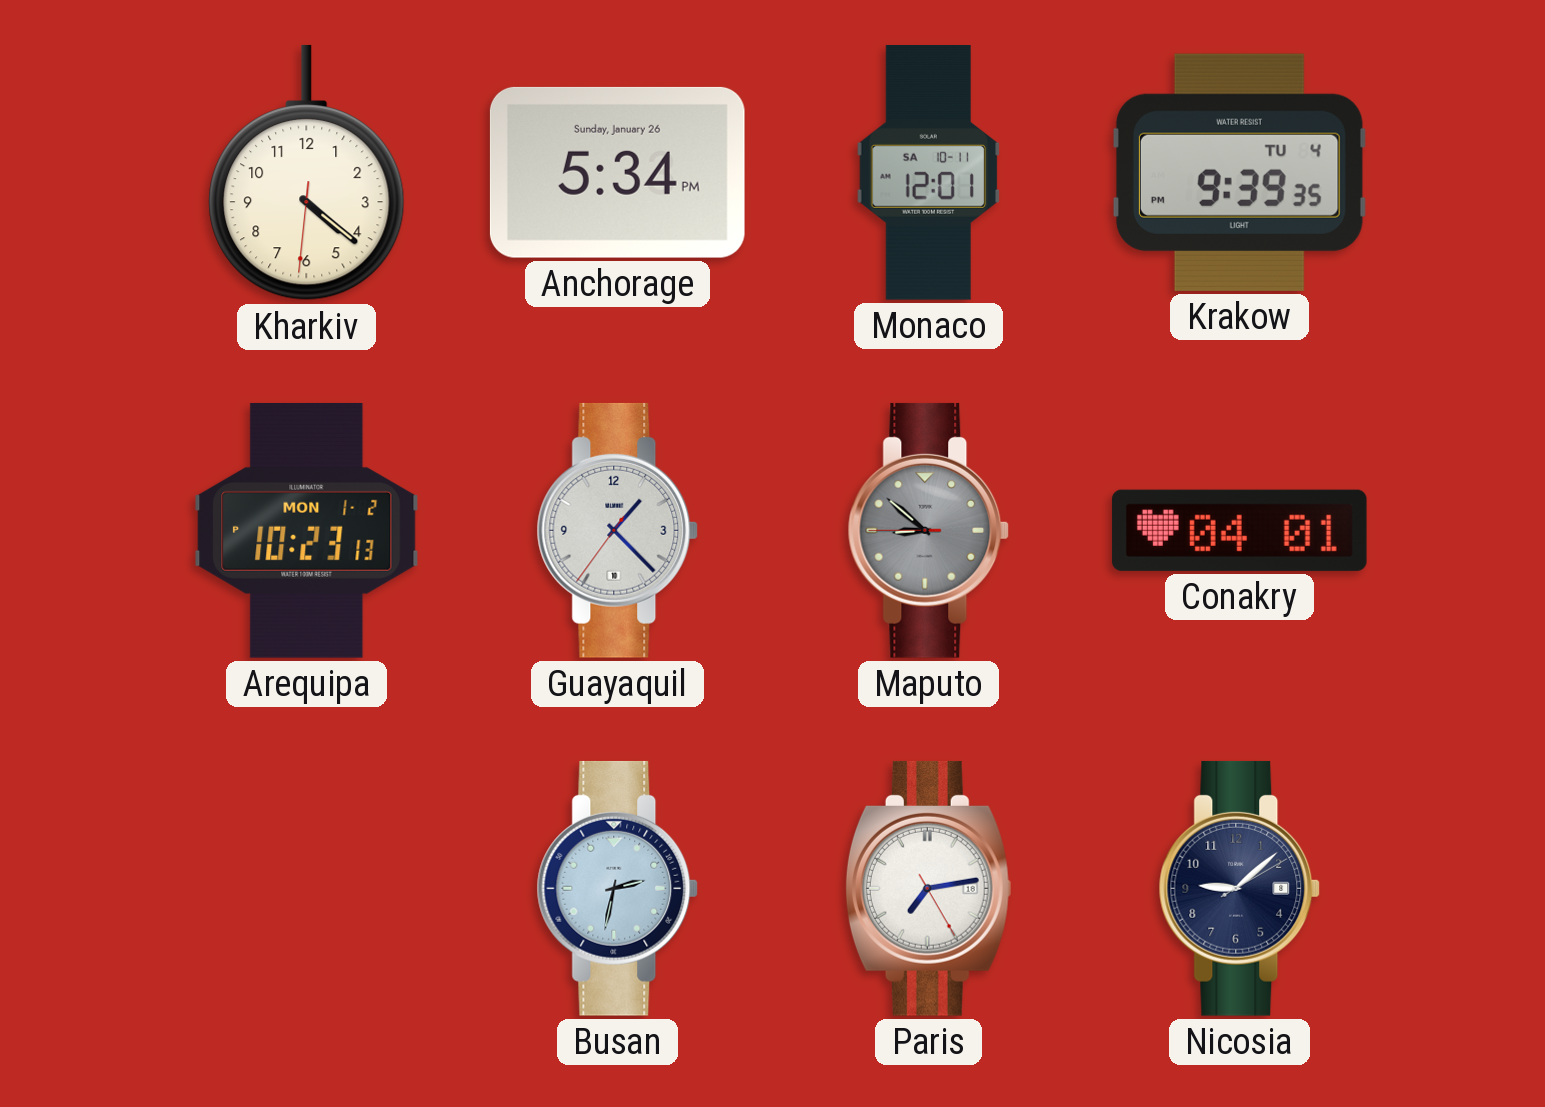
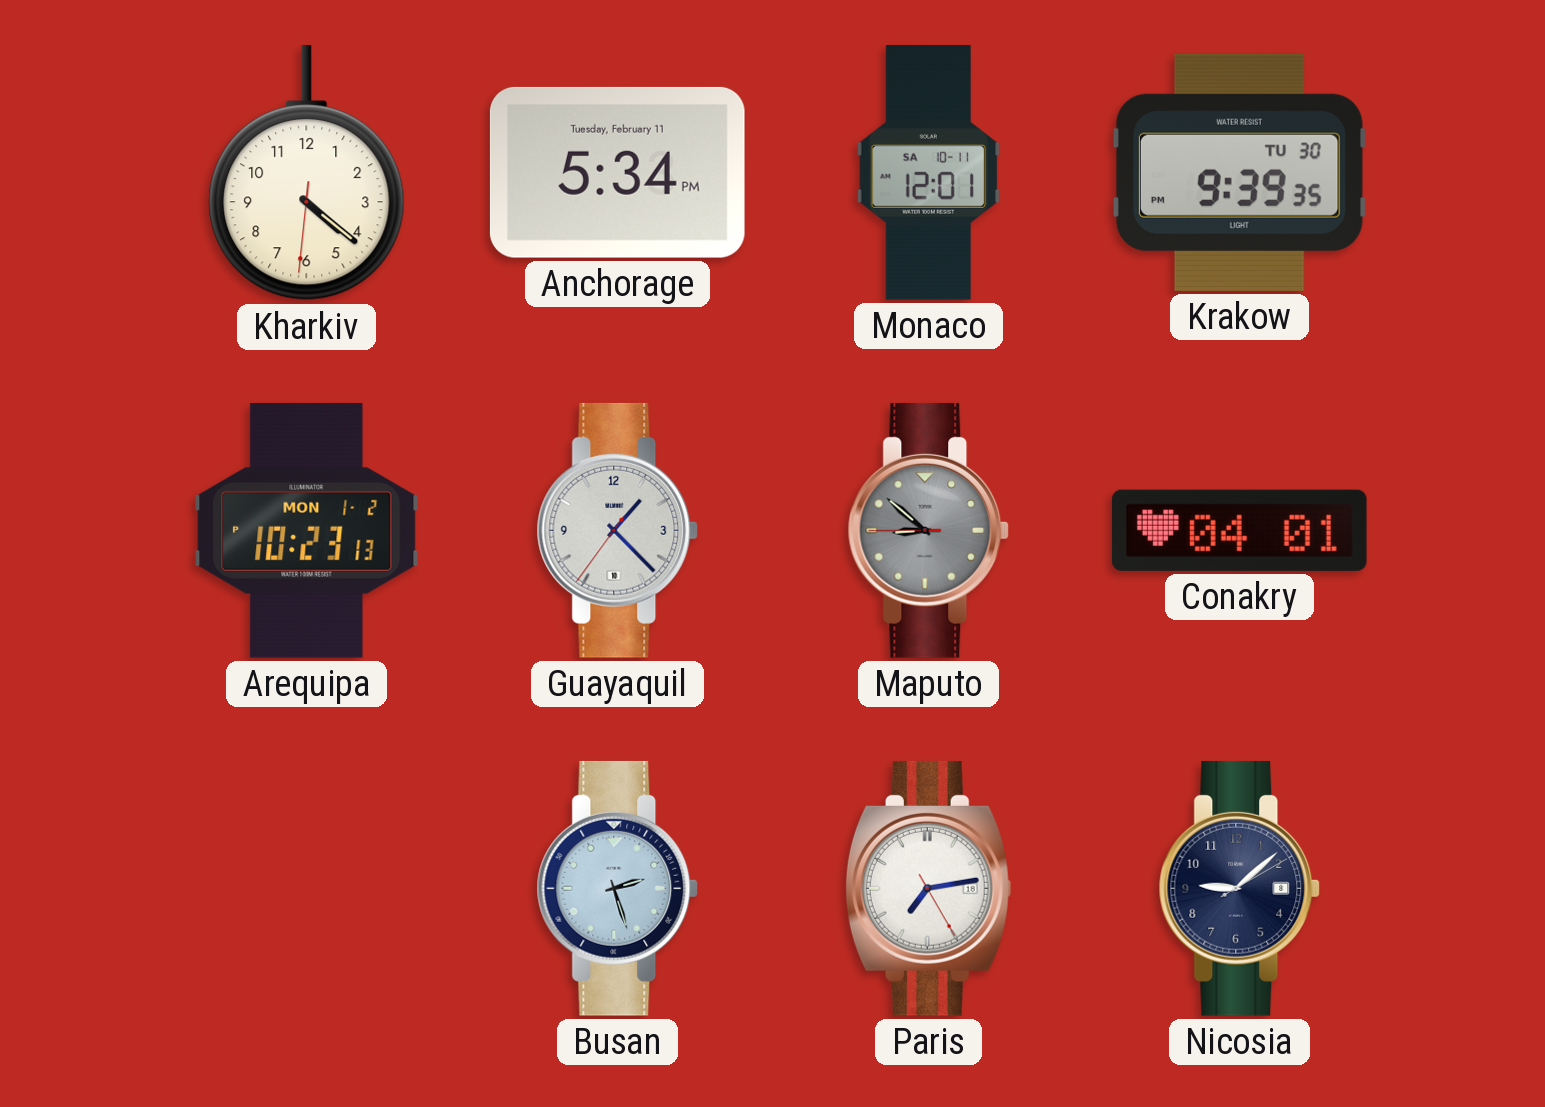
Anchorage date: Sunday, January 26 -> Tuesday, February 11
Krakow date: TU 4 -> TU 30
Busan: 2:32 -> 2:27
